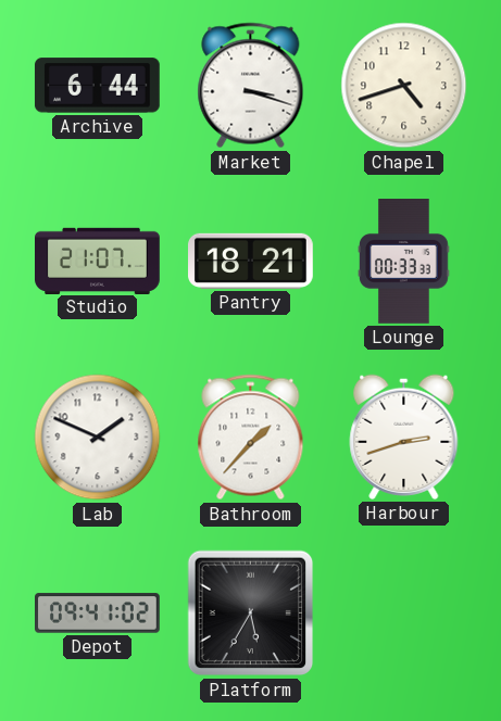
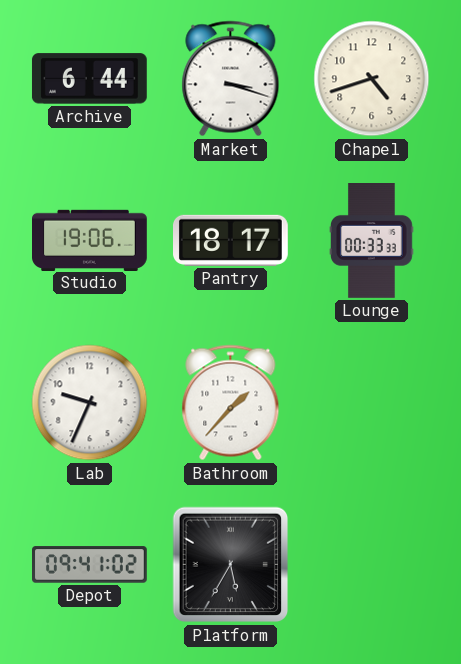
Studio: 21:07 -> 19:06
Pantry: 18:21 -> 18:17
Lab: 1:49 -> 9:34
Harbour: 2:42 -> none
